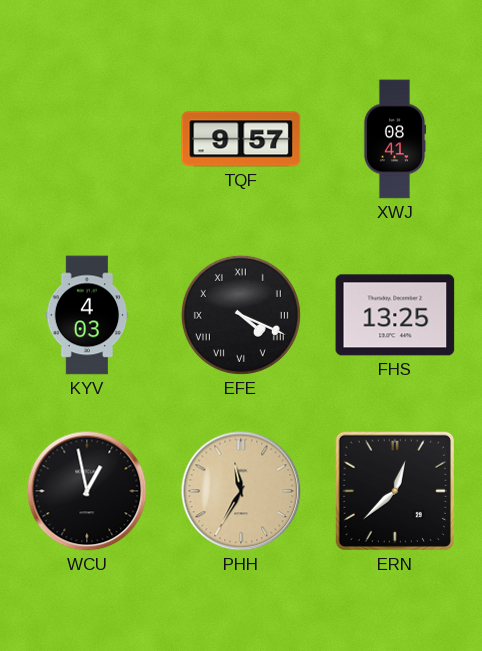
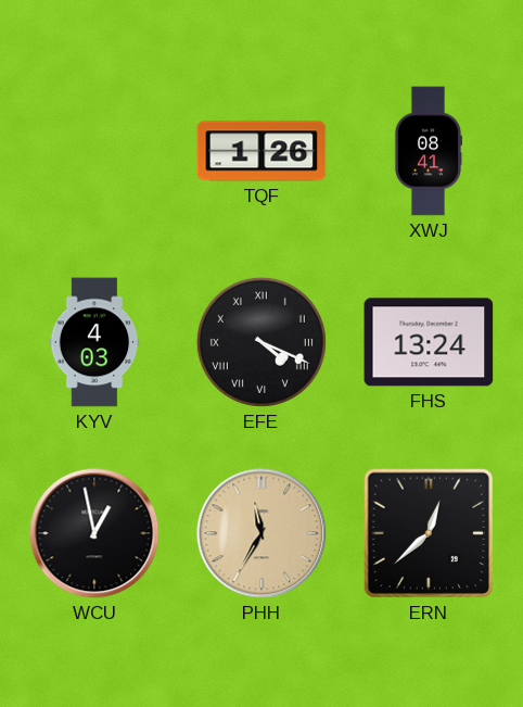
TQF: 9:57 -> 1:26
FHS: 13:25 -> 13:24
